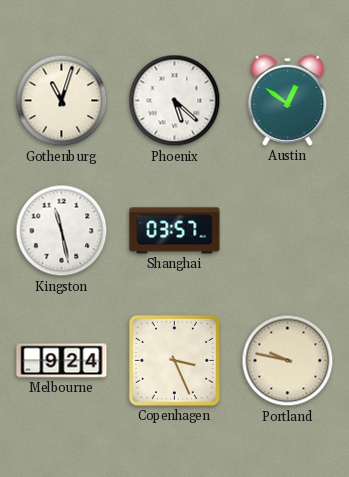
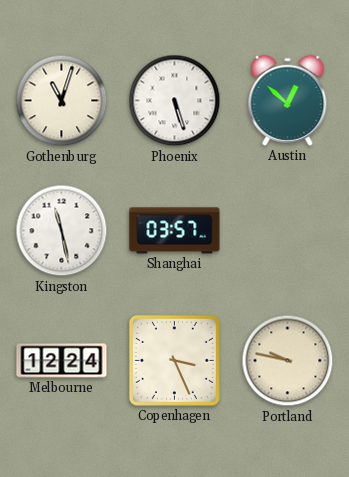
Phoenix: 5:22 -> 5:27
Austin: 12:51 -> 12:52
Melbourne: 9:24 -> 12:24
